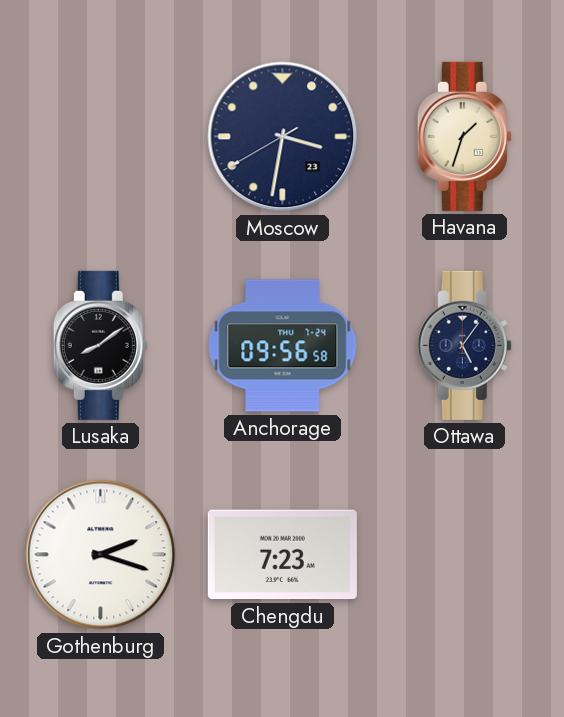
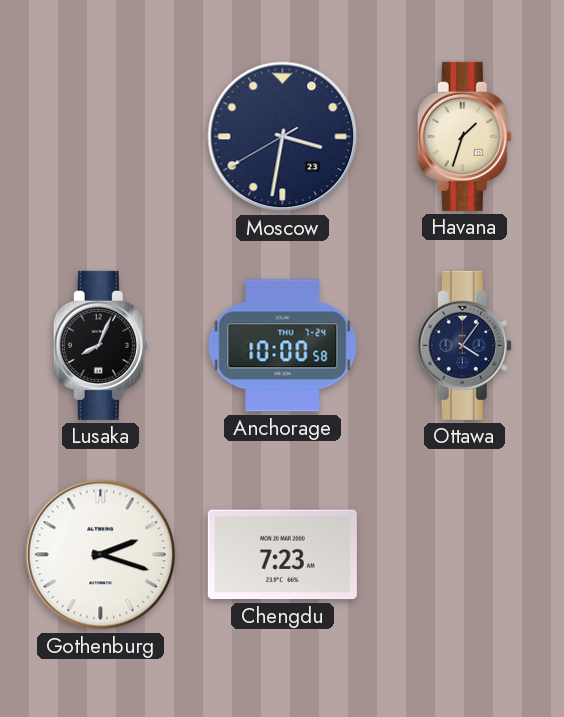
Lusaka: 8:09 -> 8:04
Anchorage: 09:56 -> 10:00
Ottawa: 5:06 -> 4:06
